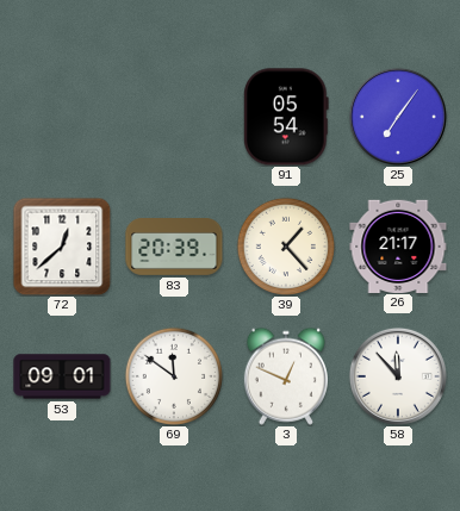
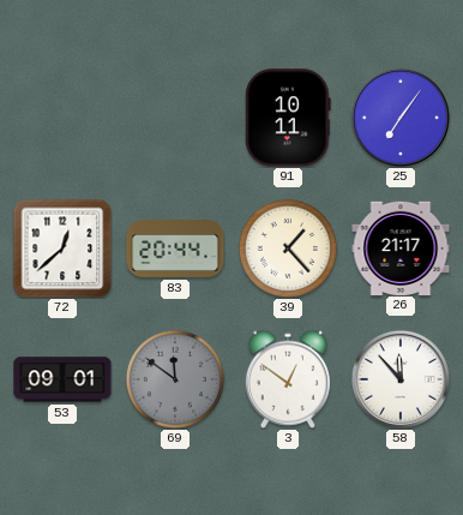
91: 05:54 -> 10:11
83: 20:39 -> 20:44
69 dial: white -> grey
3: 12:49 -> 12:51
